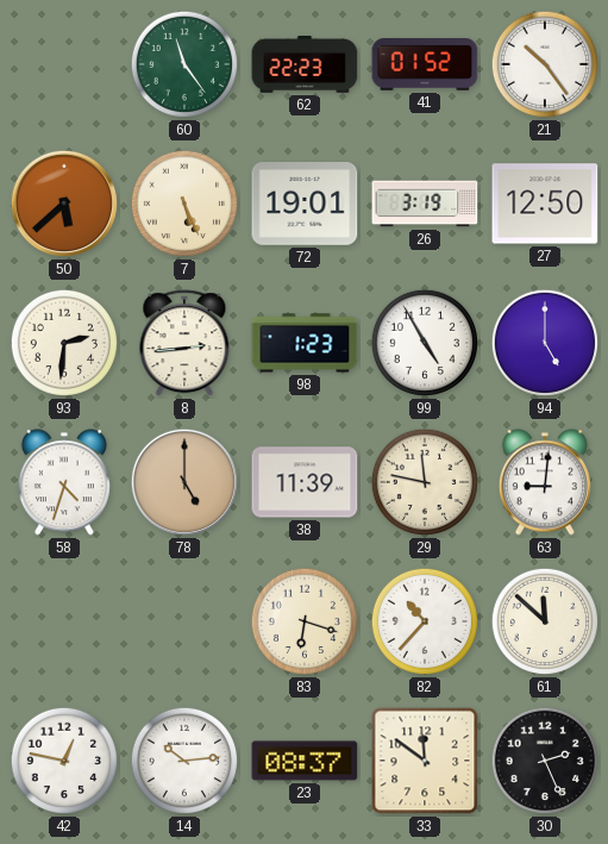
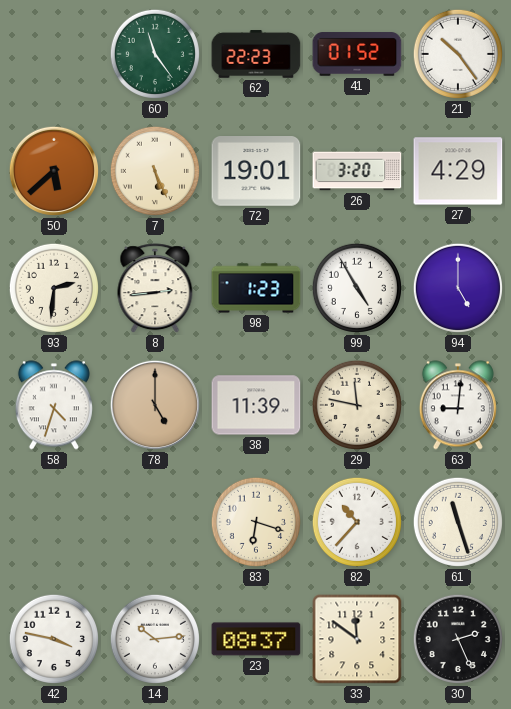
26: 3:19 -> 3:20
27: 12:50 -> 4:29
61: 11:52 -> 11:27
42: 12:47 -> 3:47
